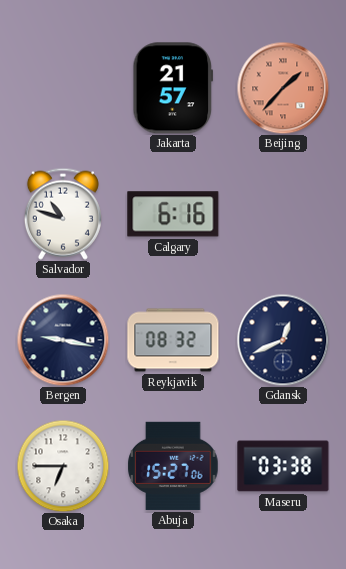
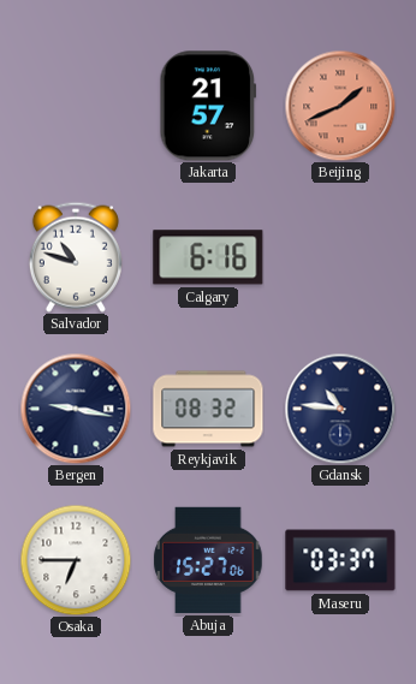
Beijing: 1:37 -> 1:41
Gdansk: 12:41 -> 10:46
Maseru: 03:38 -> 03:37
